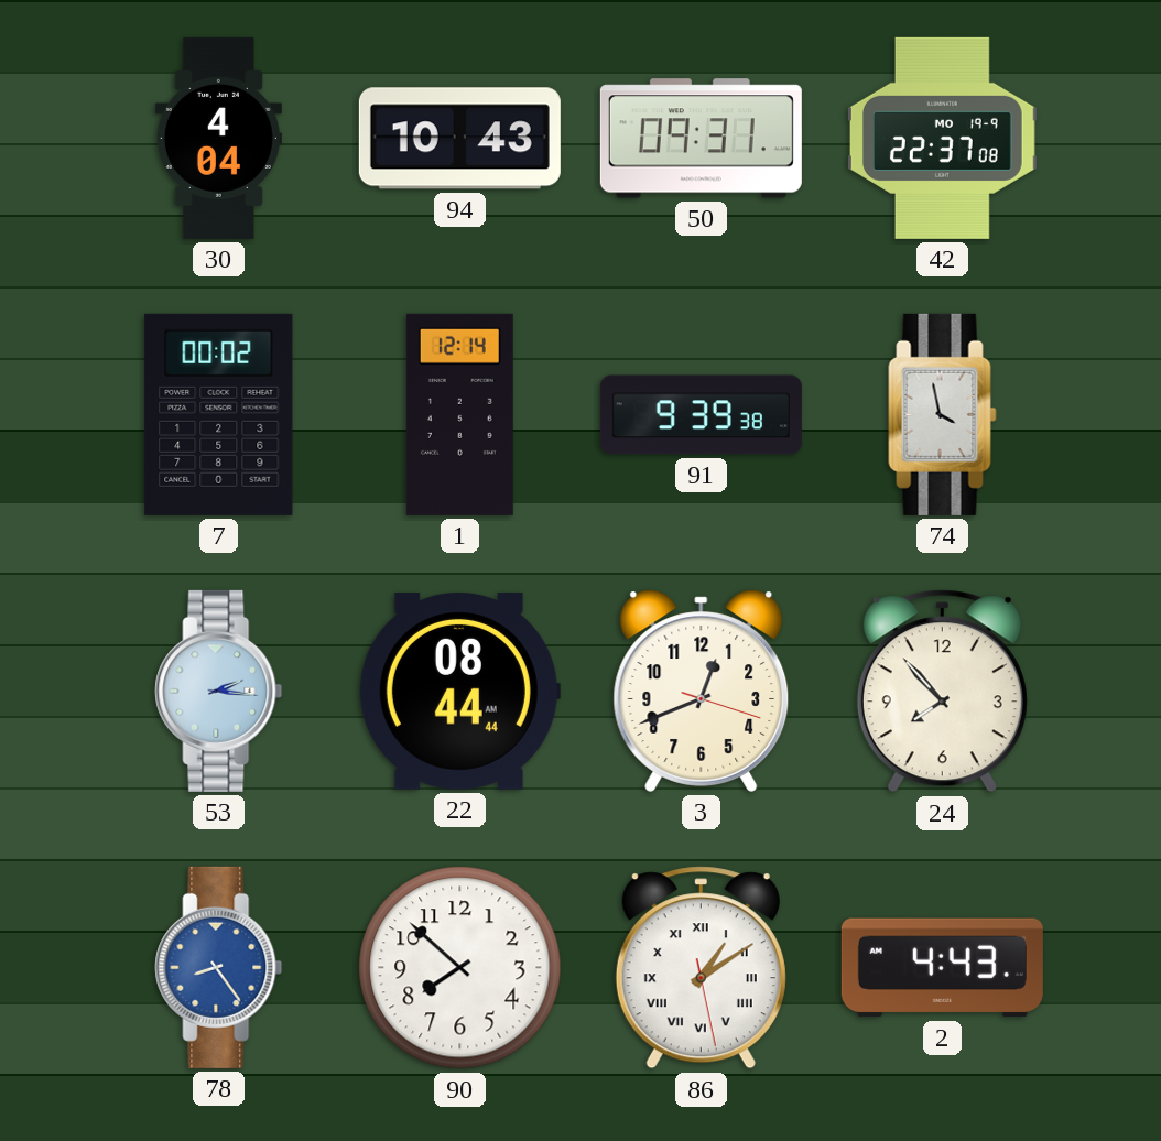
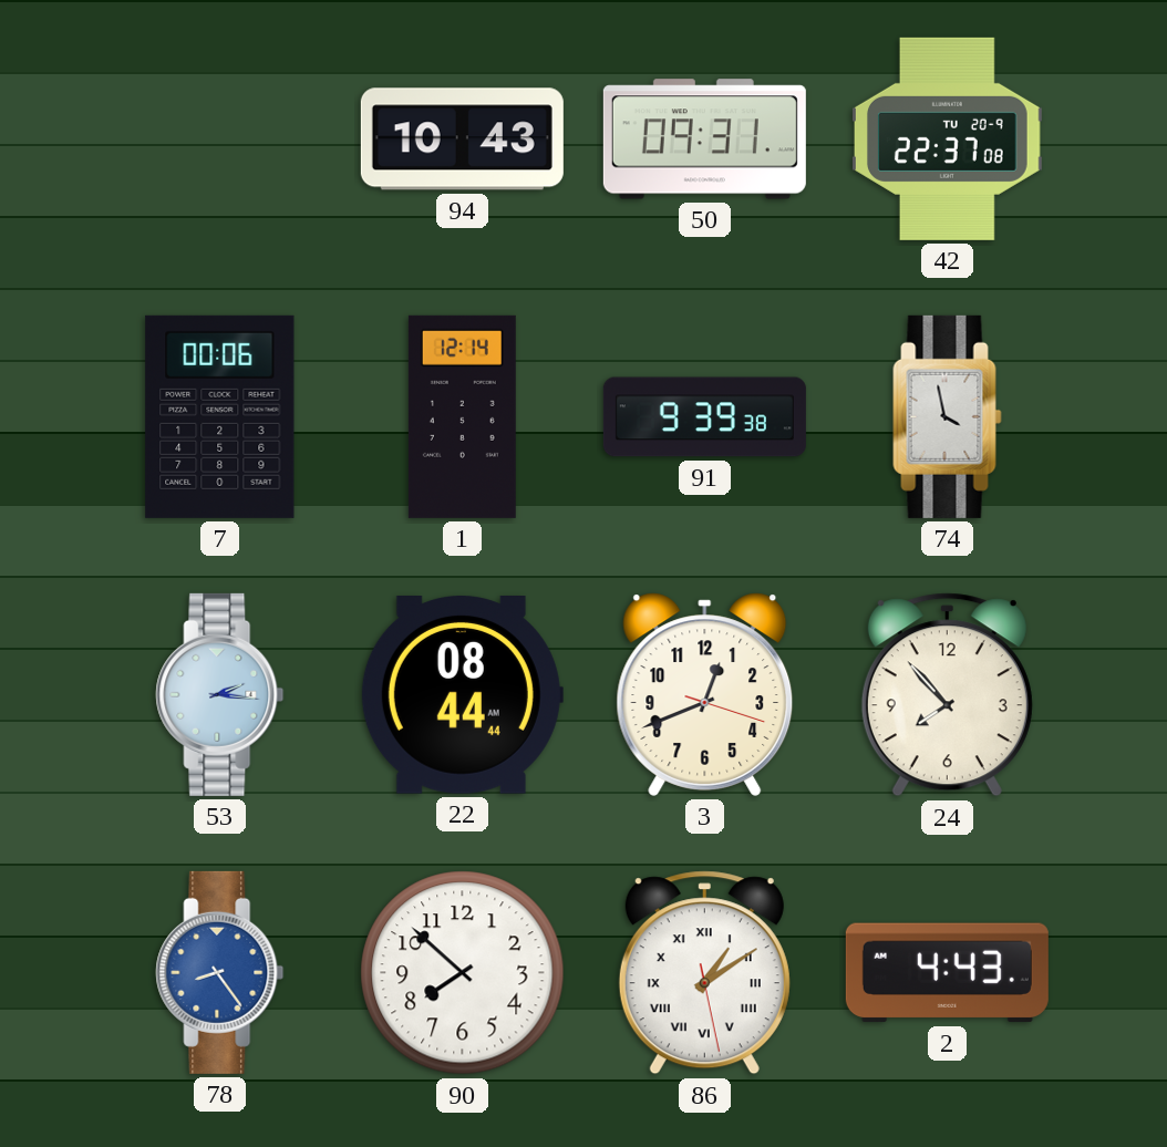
30: 4:04 -> none
42 date: MO 19-9 -> TU 20-9
7: 00:02 -> 00:06
